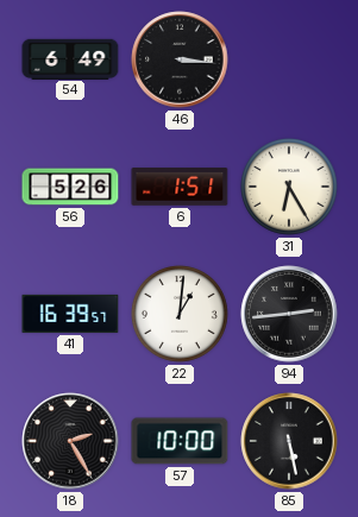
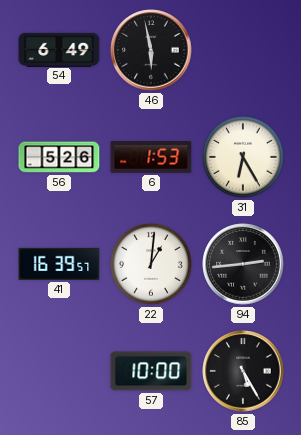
46: 3:16 -> 5:58
6: 1:51 -> 1:53
18: 2:25 -> none
85: 5:28 -> 5:25
